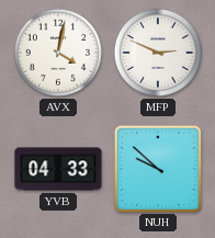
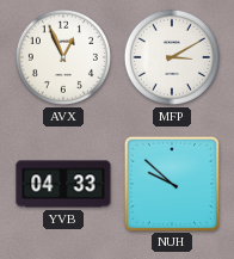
AVX: 4:02 -> 12:56
MFP: 2:49 -> 3:10
